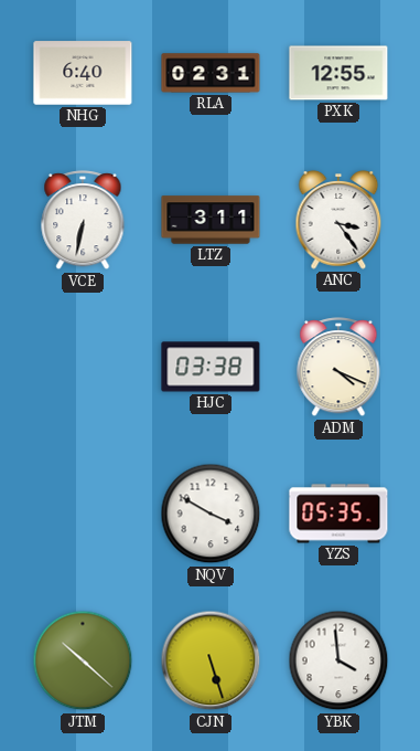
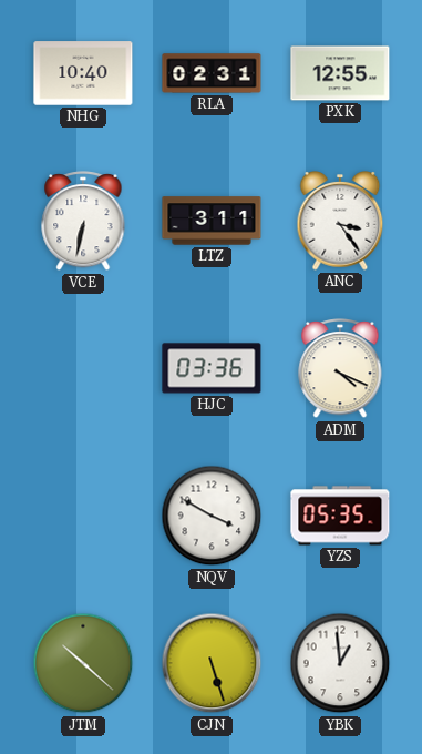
NHG: 6:40 -> 10:40
HJC: 03:38 -> 03:36
YBK: 3:59 -> 12:59
